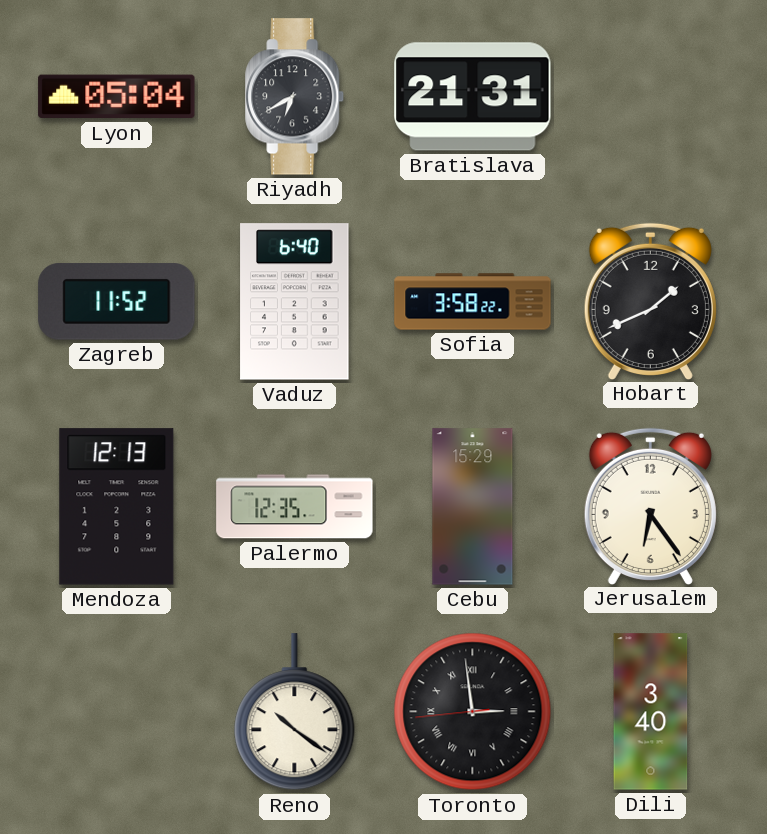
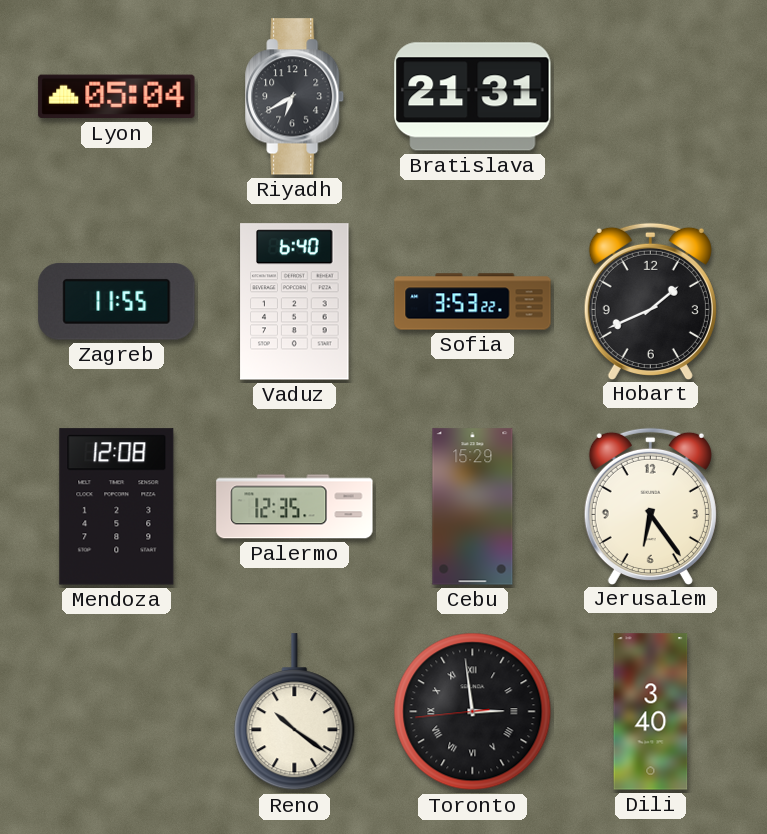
Zagreb: 11:52 -> 11:55
Sofia: 3:58 -> 3:53
Mendoza: 12:13 -> 12:08
